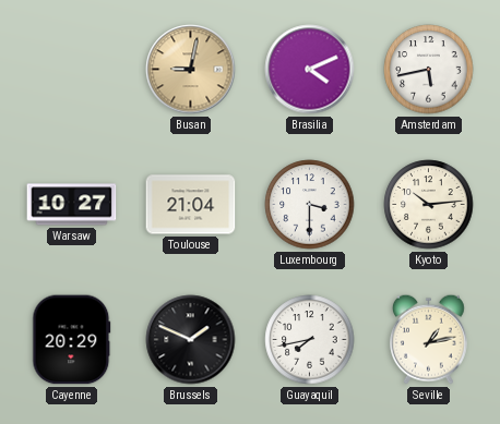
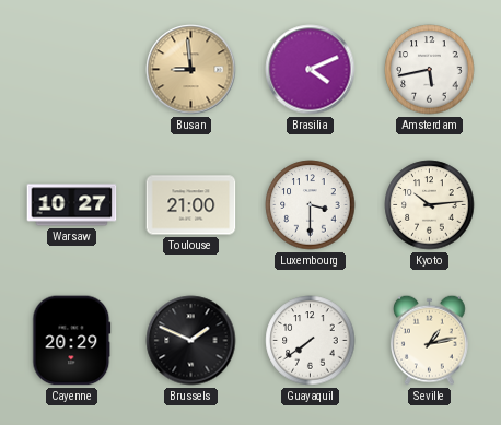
Busan: 9:02 -> 8:59
Toulouse: 21:04 -> 21:00
Guayaquil: 7:43 -> 7:39
